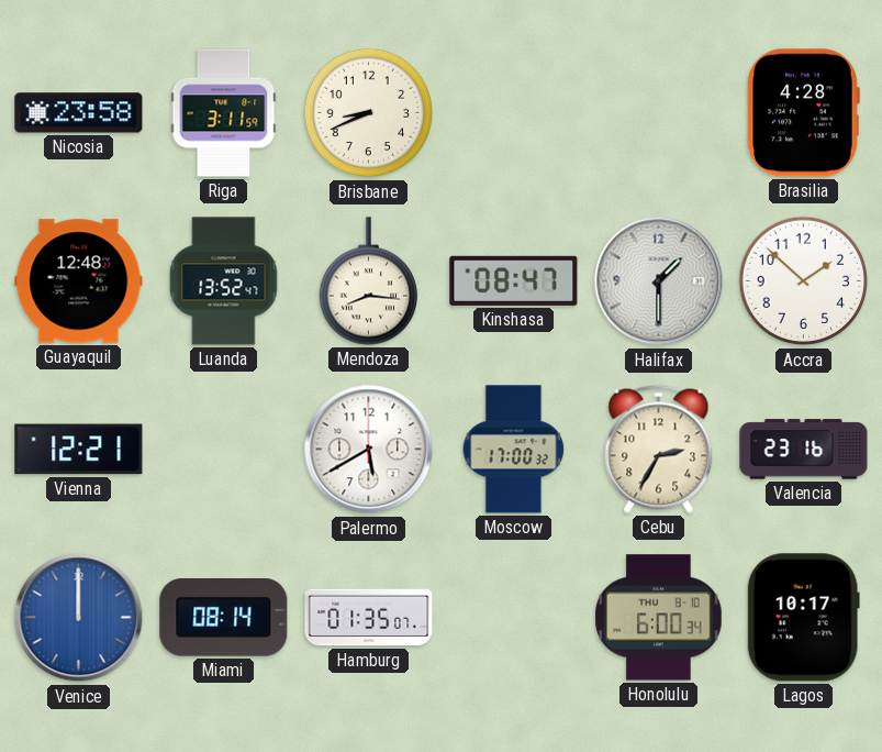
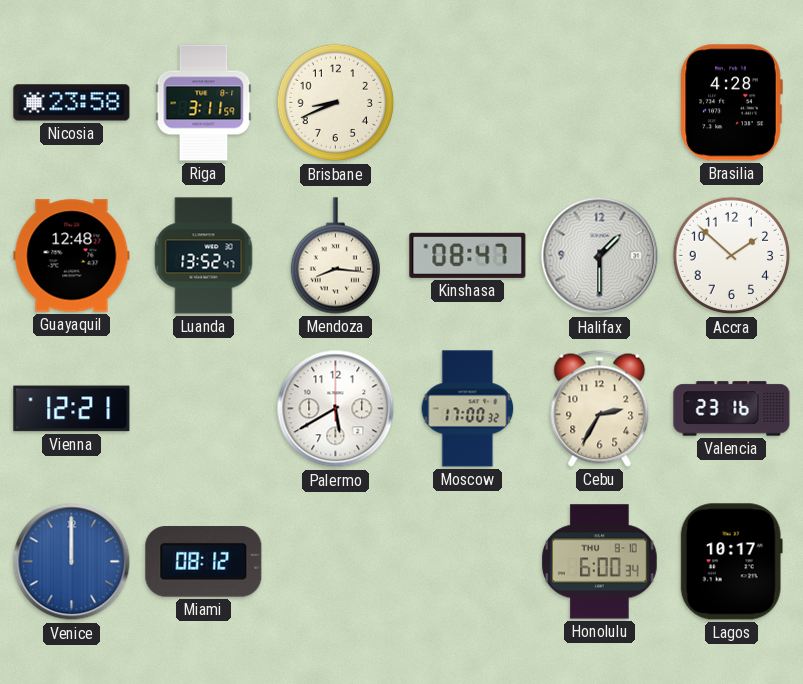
Miami: 08:14 -> 08:12
Hamburg: 01:35 -> none
